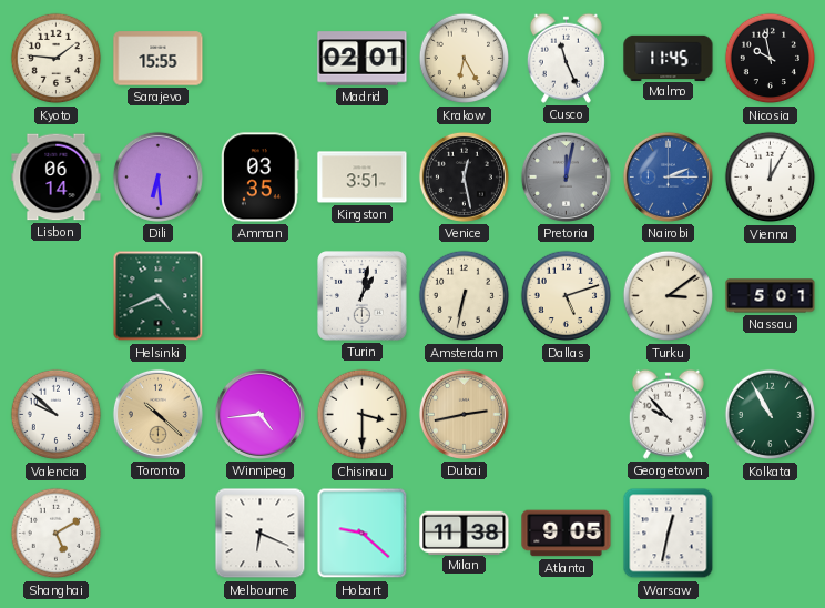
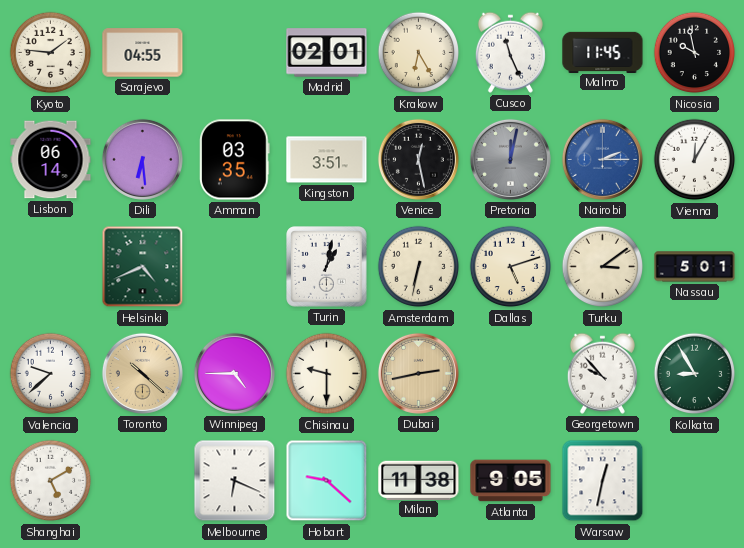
Sarajevo: 15:55 -> 04:55
Valencia: 9:52 -> 9:38
Winnipeg: 4:44 -> 4:45
Chisinau: 3:30 -> 9:30
Kolkata: 10:55 -> 8:55
